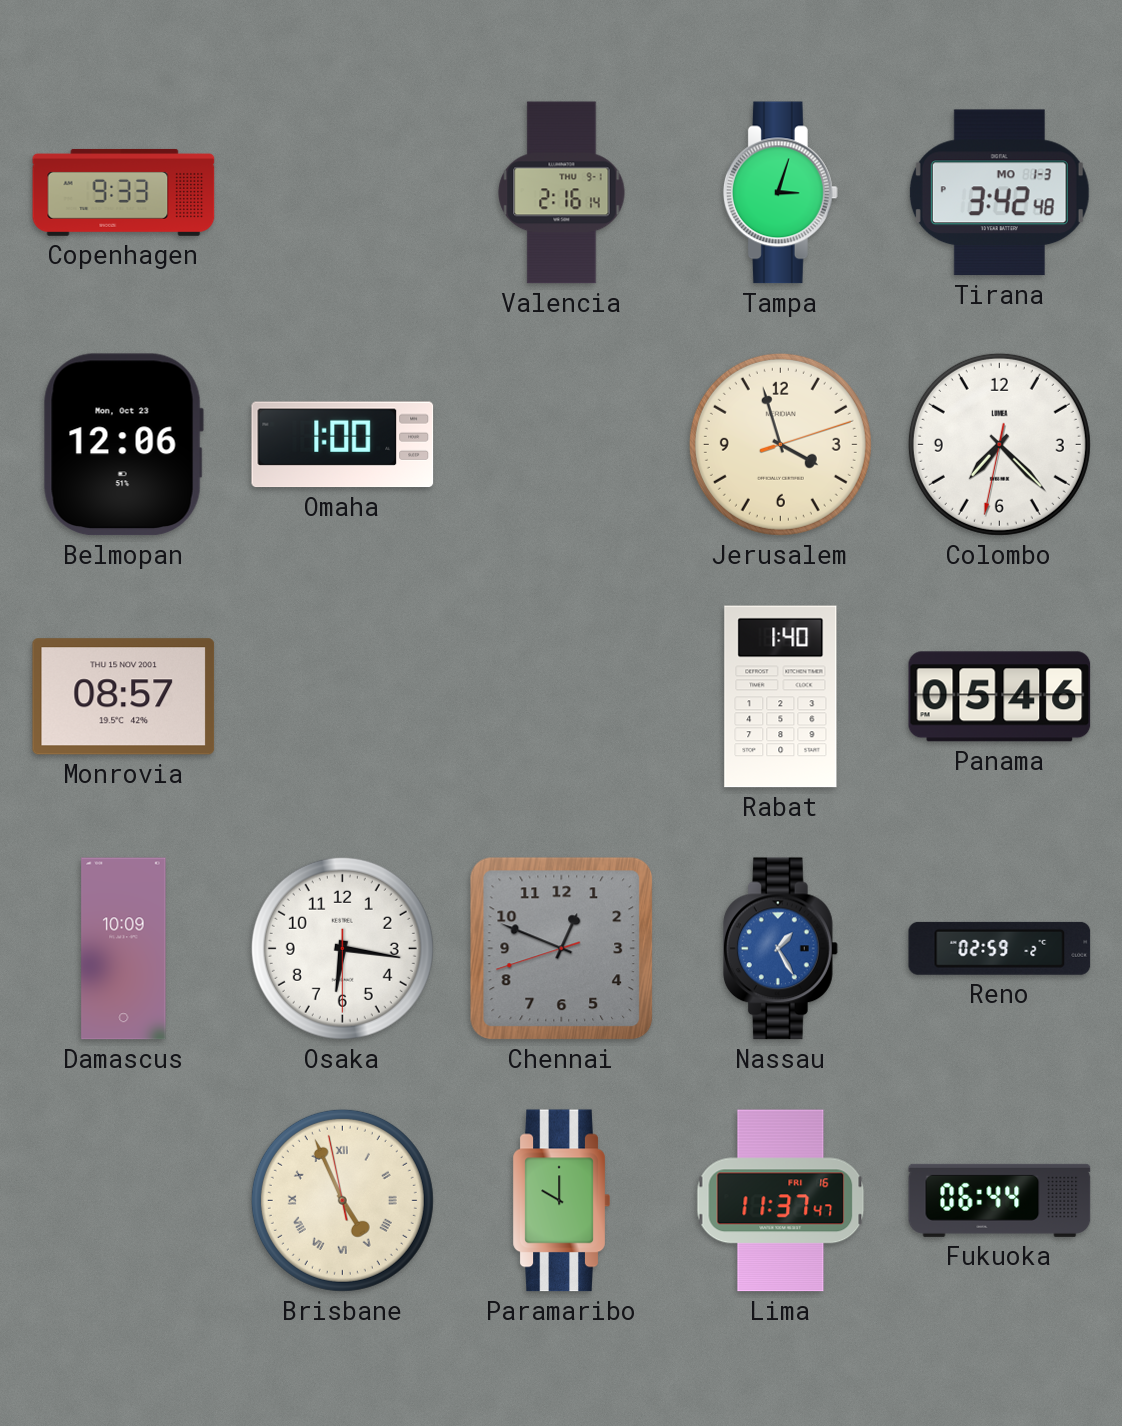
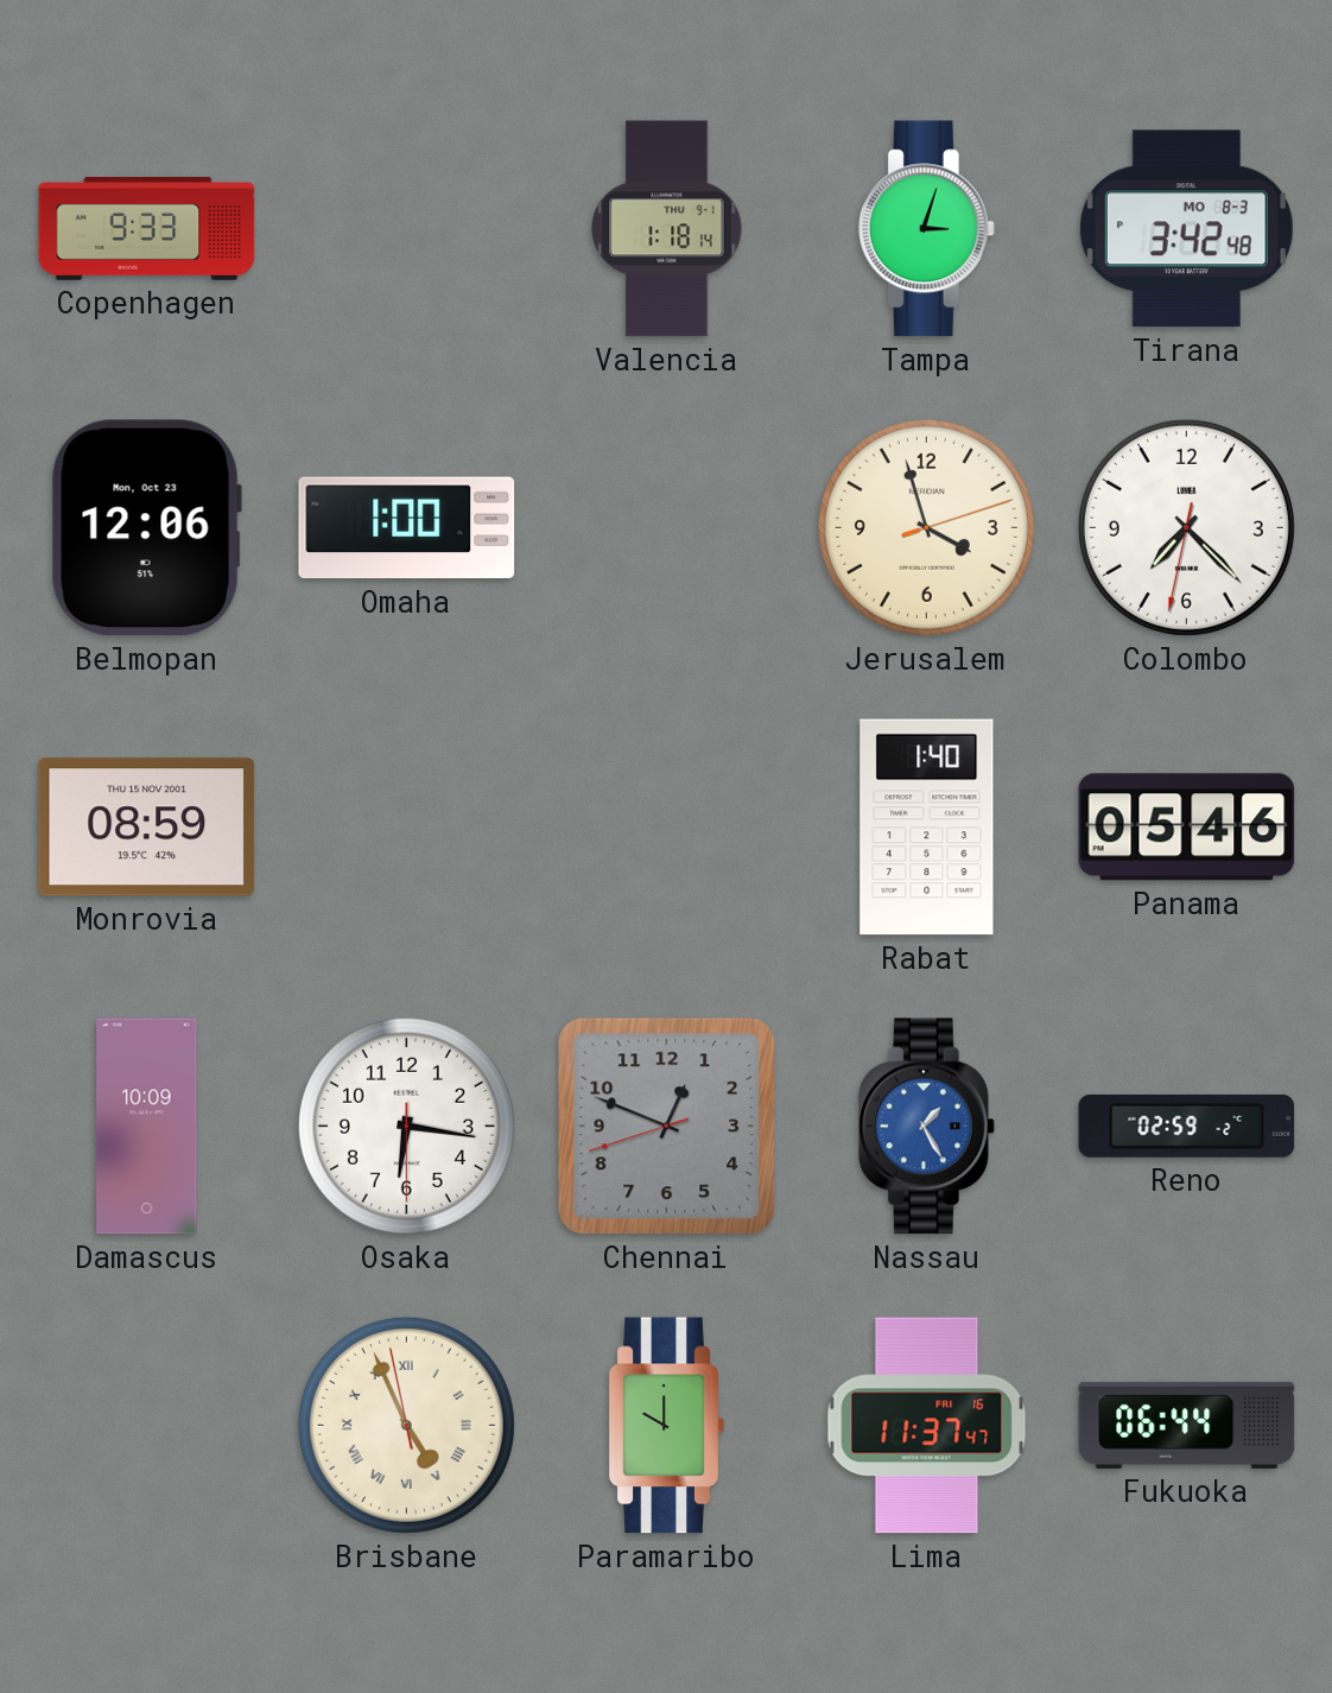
Valencia: 2:16 -> 1:18
Tirana date: MO 1-3 -> MO 8-3
Monrovia: 08:57 -> 08:59
